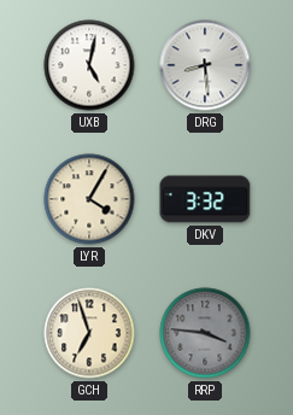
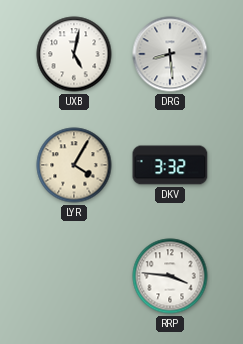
GCH: 6:57 -> none
RRP dial: grey -> white
